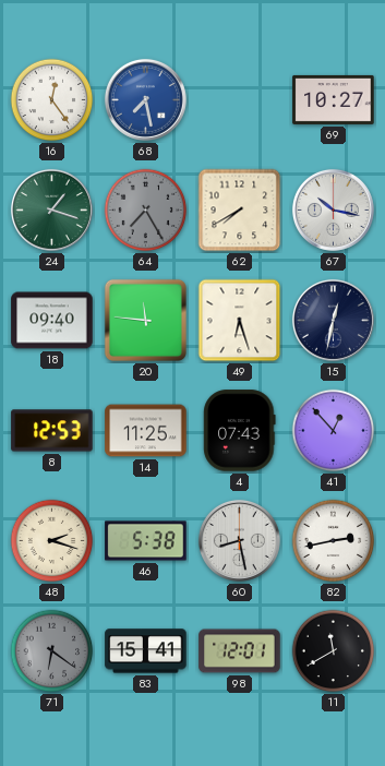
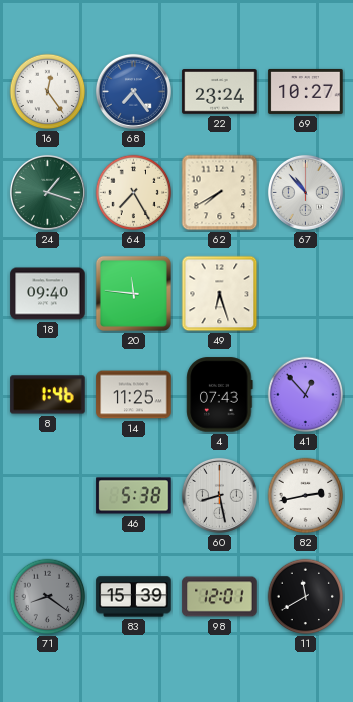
68: 7:28 -> 7:24
22: none -> 23:24
64 dial: grey -> cream
67: 10:17 -> 10:53
15: 12:32 -> none
8: 12:53 -> 1:46
48: 2:18 -> none
71: 6:21 -> 8:21
83: 15:41 -> 15:39
